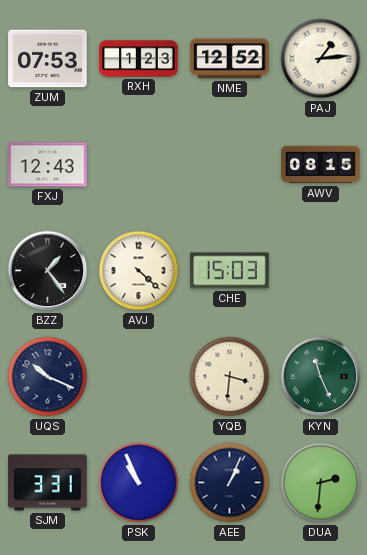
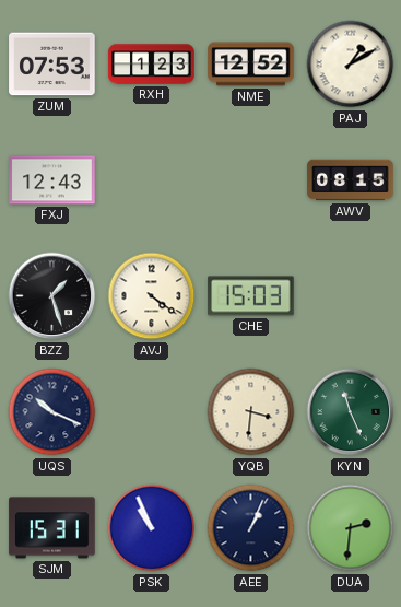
PAJ: 1:14 -> 1:10
BZZ: 1:24 -> 1:27
AVJ: 4:22 -> 4:21
SJM: 3:31 -> 15:31
